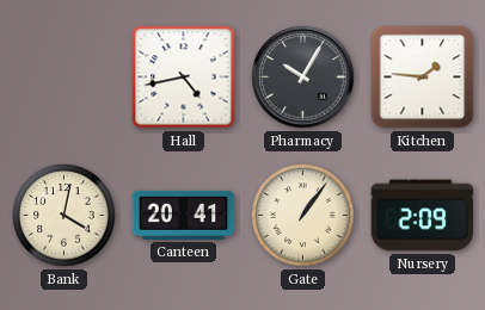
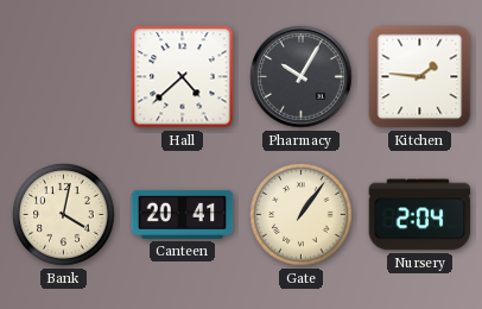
Hall: 4:43 -> 4:38
Nursery: 2:09 -> 2:04
